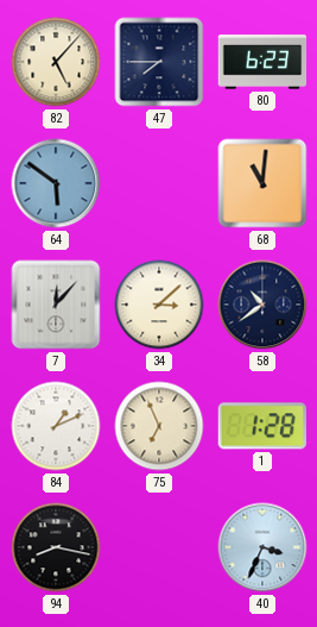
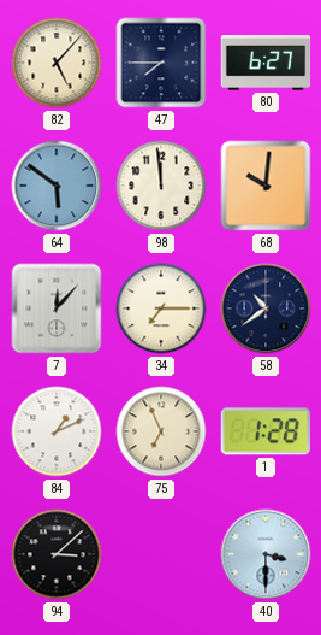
80: 6:23 -> 6:27
98: none -> 11:59
68: 11:01 -> 10:01
34: 3:08 -> 7:15
94: 8:17 -> 3:08
40: 3:34 -> 3:30
